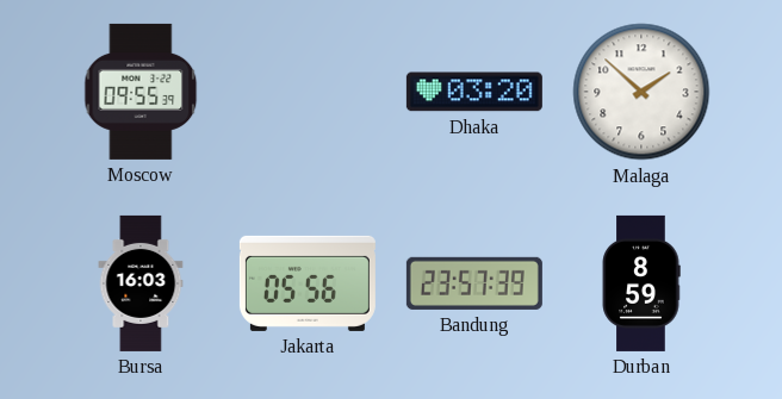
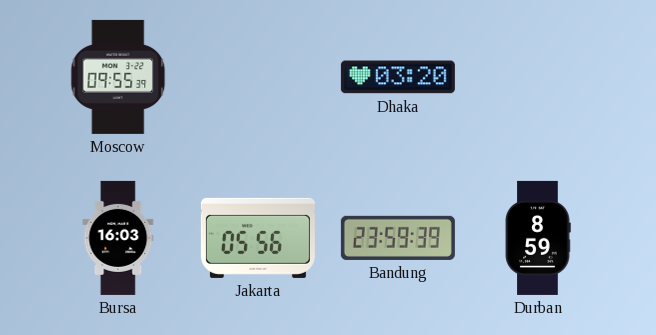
Malaga: 1:52 -> none
Bandung: 23:57 -> 23:59
